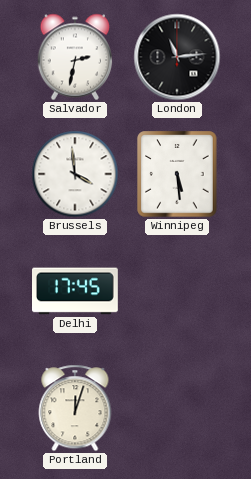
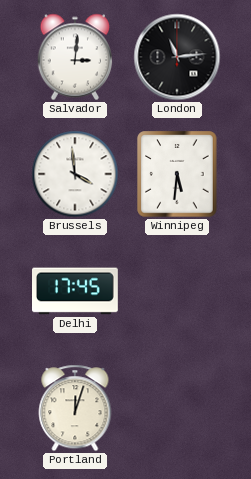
Salvador: 2:32 -> 3:01
Winnipeg: 5:29 -> 5:31
